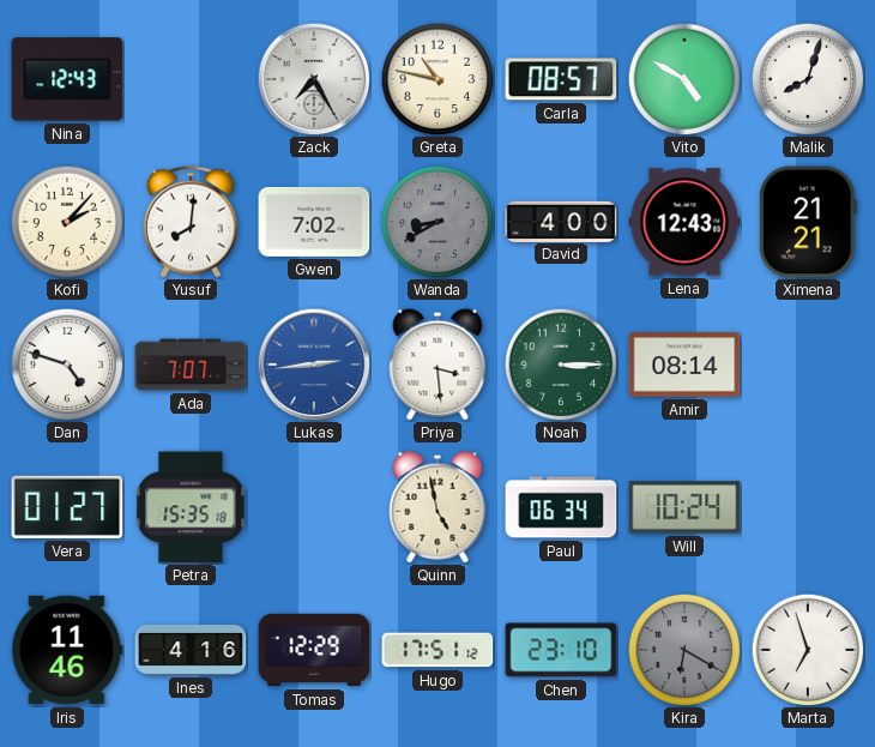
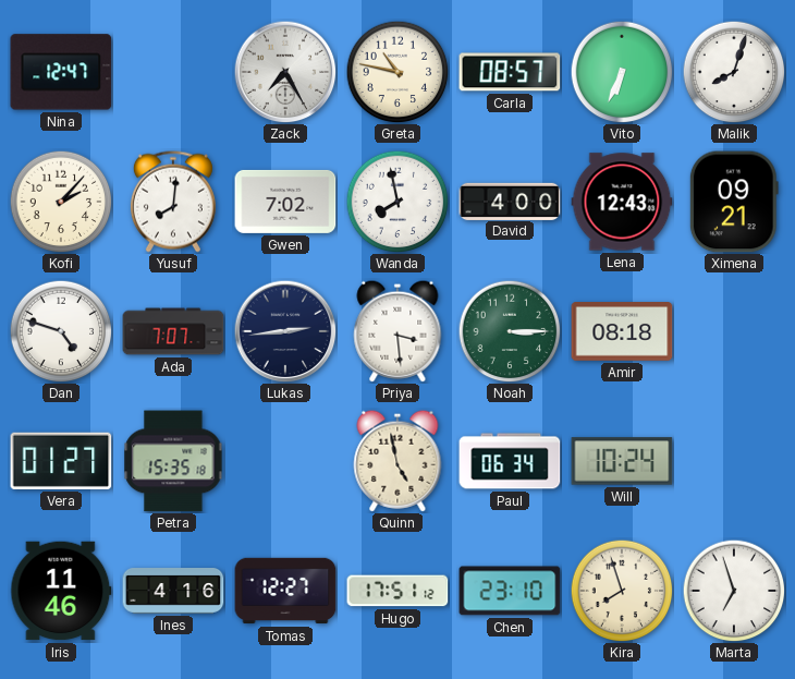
Nina: 12:43 -> 12:47
Vito: 4:50 -> 6:34
Wanda: 8:40 -> 7:58
Wanda dial: grey -> white
Ximena: 21:21 -> 09:21
Lukas dial: blue -> navy
Amir: 08:14 -> 08:18
Tomas: 12:29 -> 12:27
Kira: 6:20 -> 7:57
Kira dial: grey -> cream
